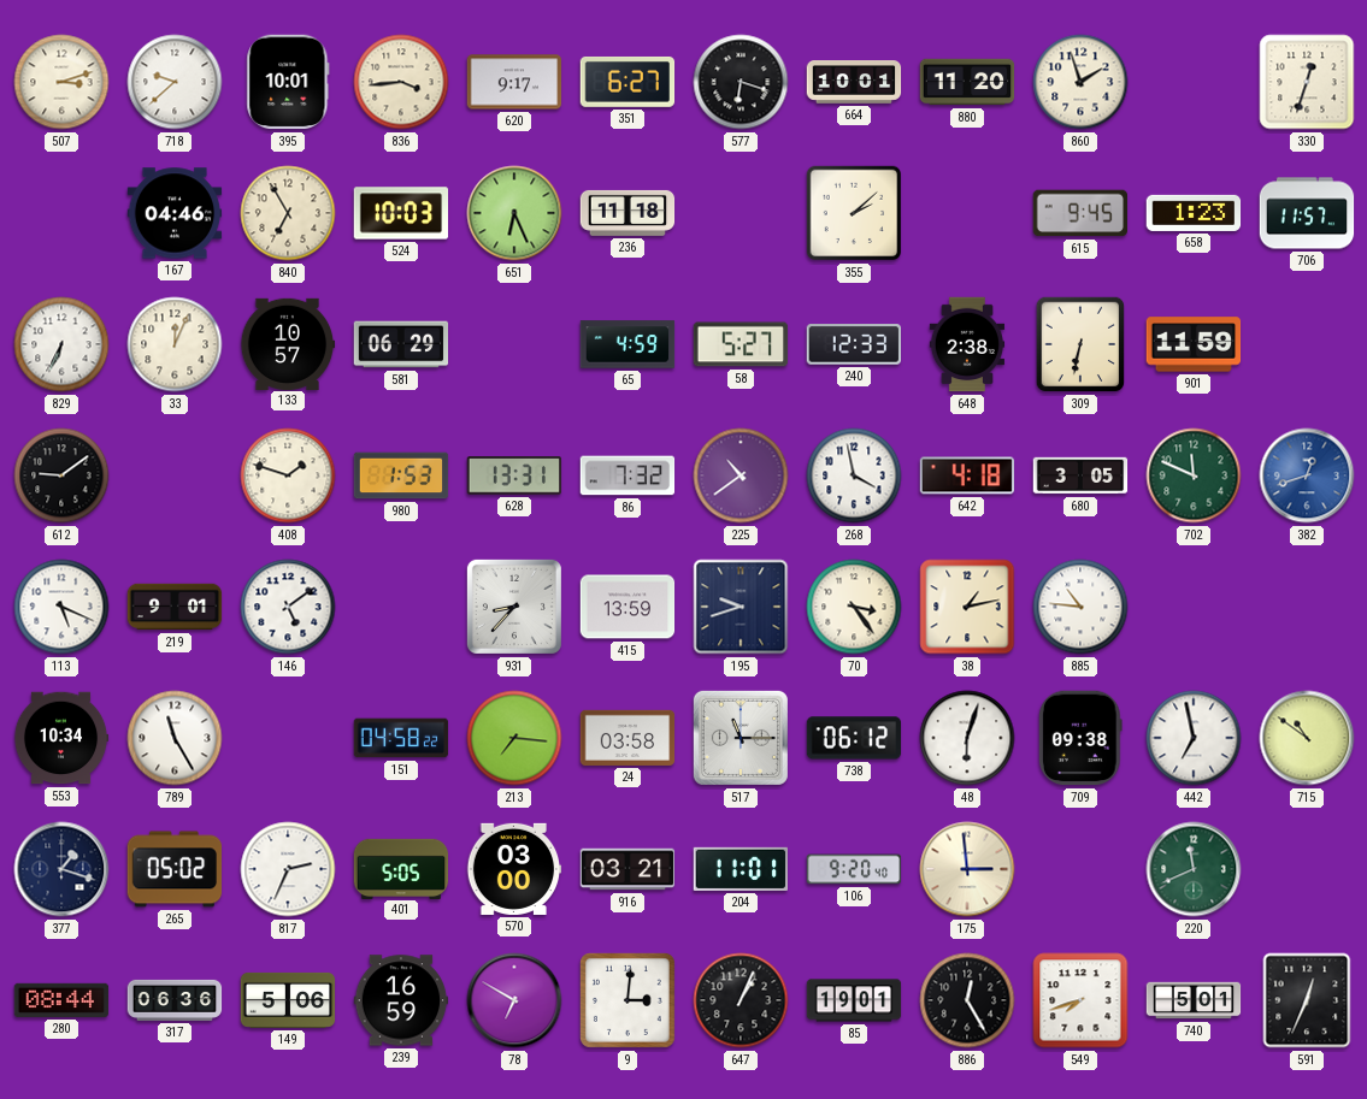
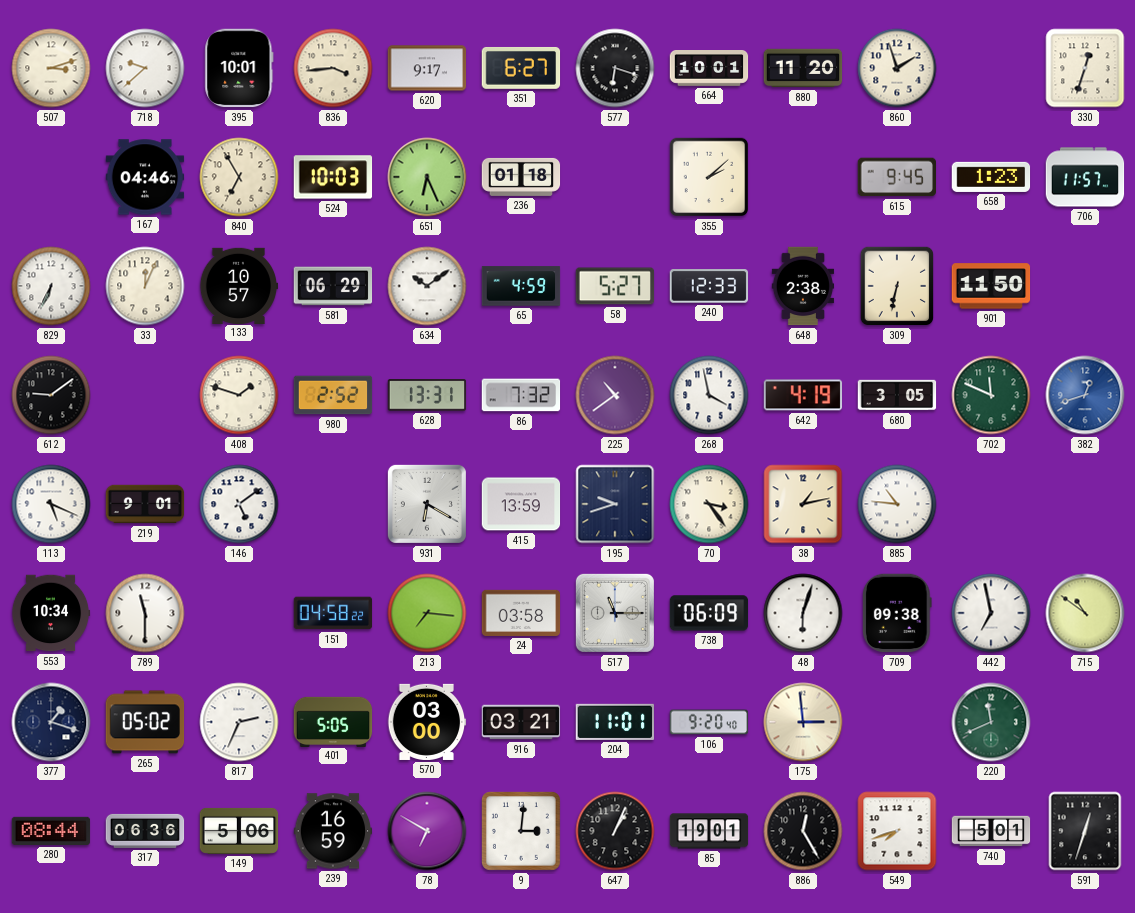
236: 11:18 -> 01:18
634: none -> 10:09
901: 11:59 -> 11:50
980: 1:53 -> 2:52
642: 4:18 -> 4:19
931: 8:37 -> 6:20
789: 11:25 -> 11:30
738: 06:12 -> 06:09
591: 12:34 -> 12:33
